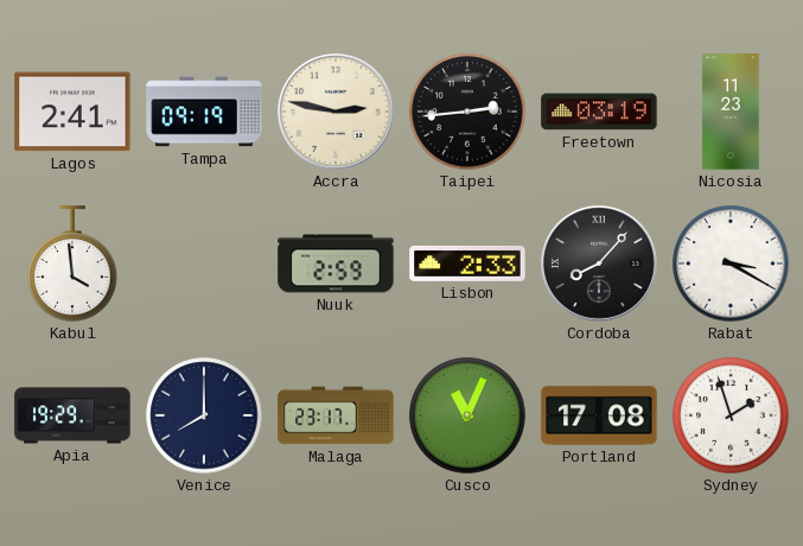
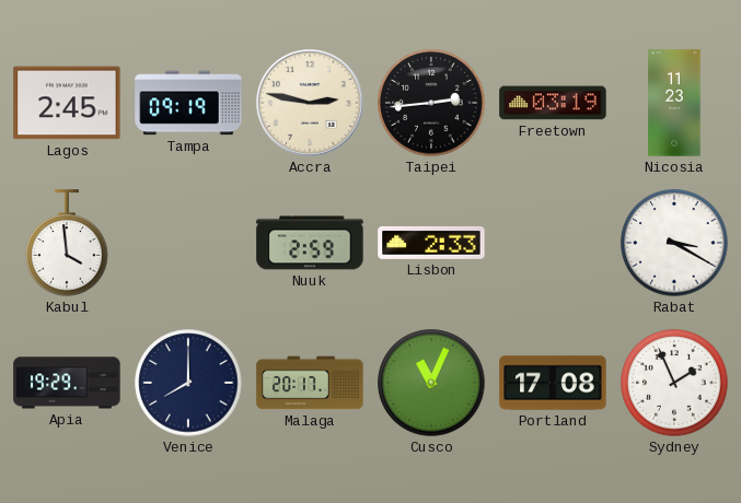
Lagos: 2:41 -> 2:45
Cordoba: 8:07 -> none
Malaga: 23:17 -> 20:17
Sydney: 1:57 -> 1:56
